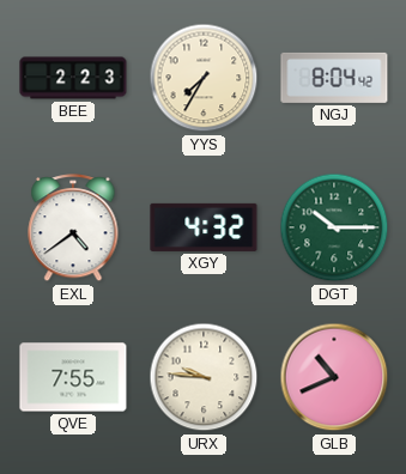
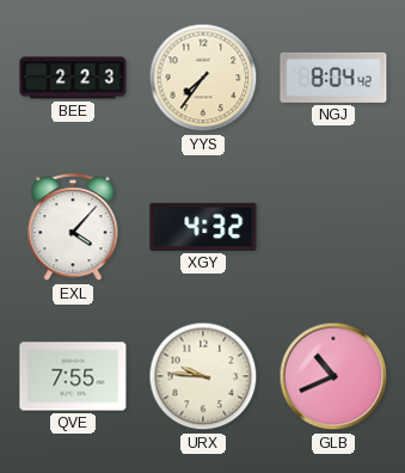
YYS: 7:35 -> 7:36
EXL: 4:39 -> 4:07
DGT: 10:15 -> none
